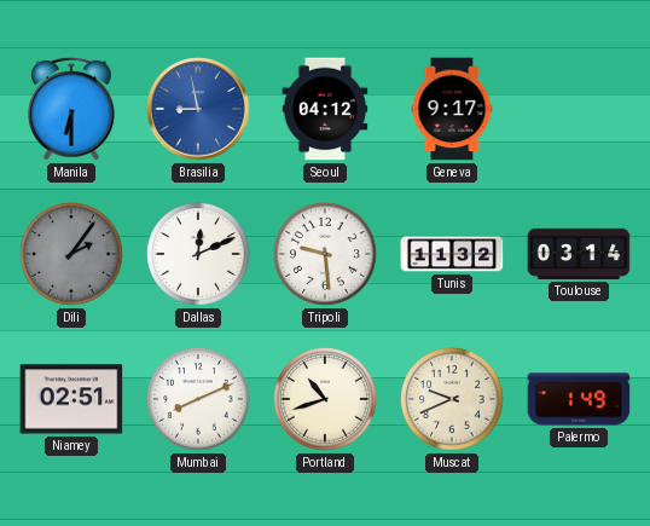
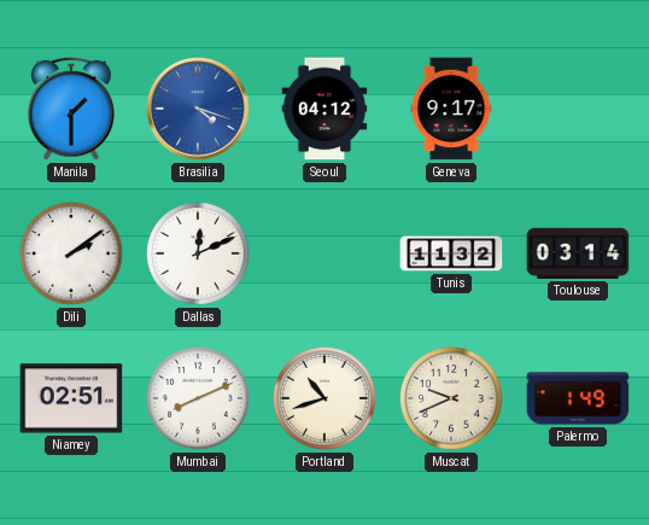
Manila: 6:30 -> 1:30
Brasilia: 8:58 -> 4:18
Dili: 2:06 -> 2:09
Dili dial: grey -> white
Tripoli: 9:29 -> none
